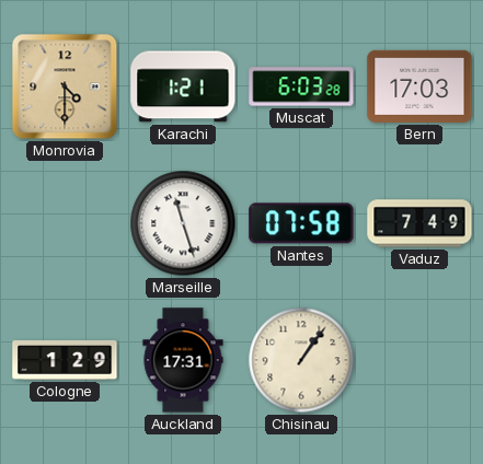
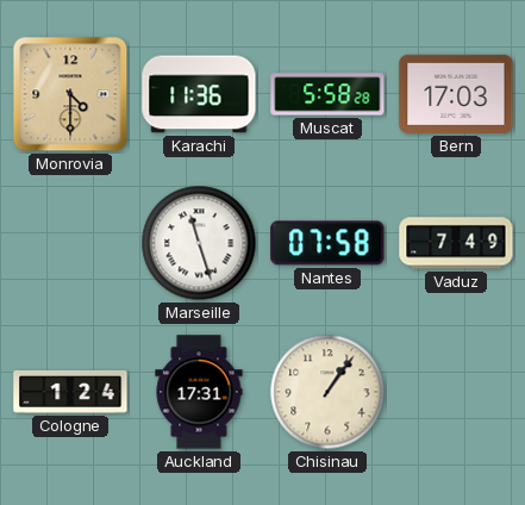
Karachi: 1:21 -> 11:36
Muscat: 6:03 -> 5:58
Cologne: 1:29 -> 1:24
